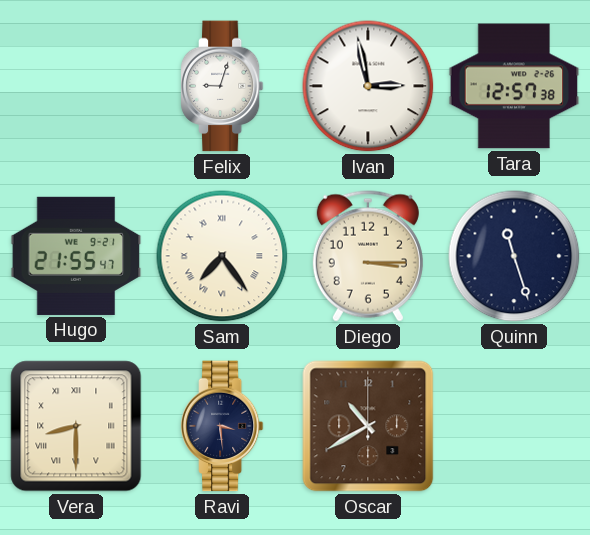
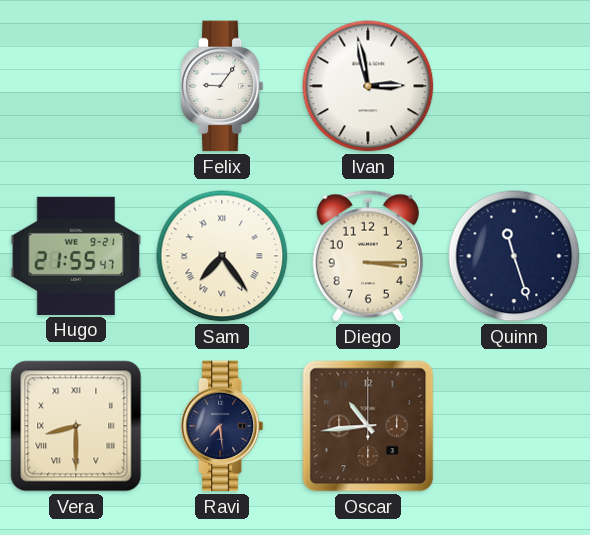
Felix: 9:03 -> 9:06
Tara: 12:57 -> none
Ravi: 3:29 -> 7:29
Oscar: 10:40 -> 10:44
